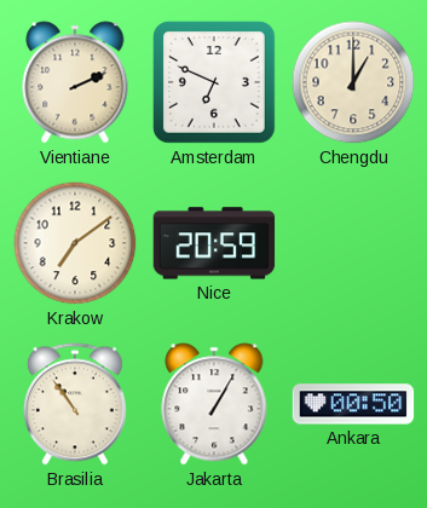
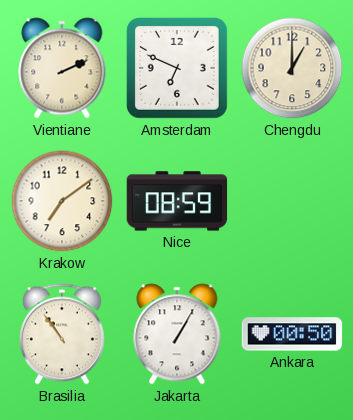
Nice: 20:59 -> 08:59
